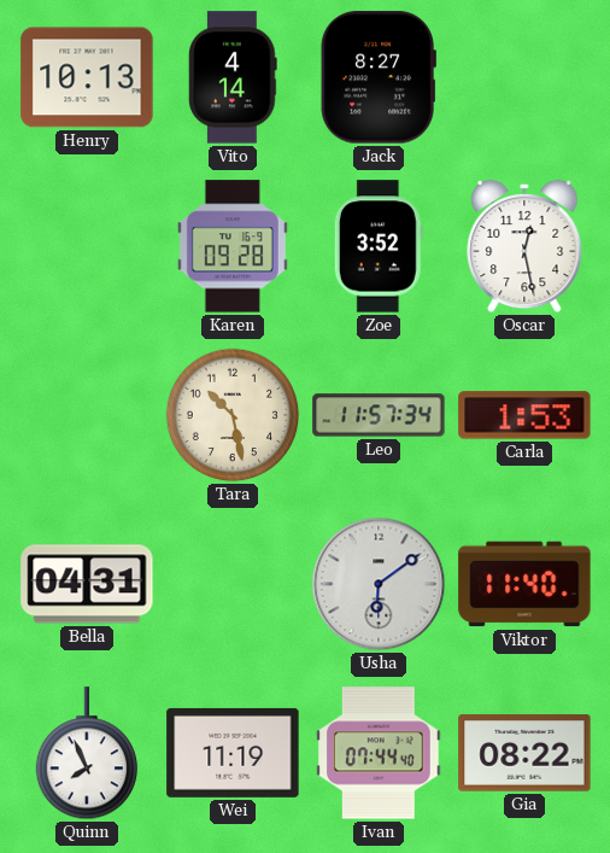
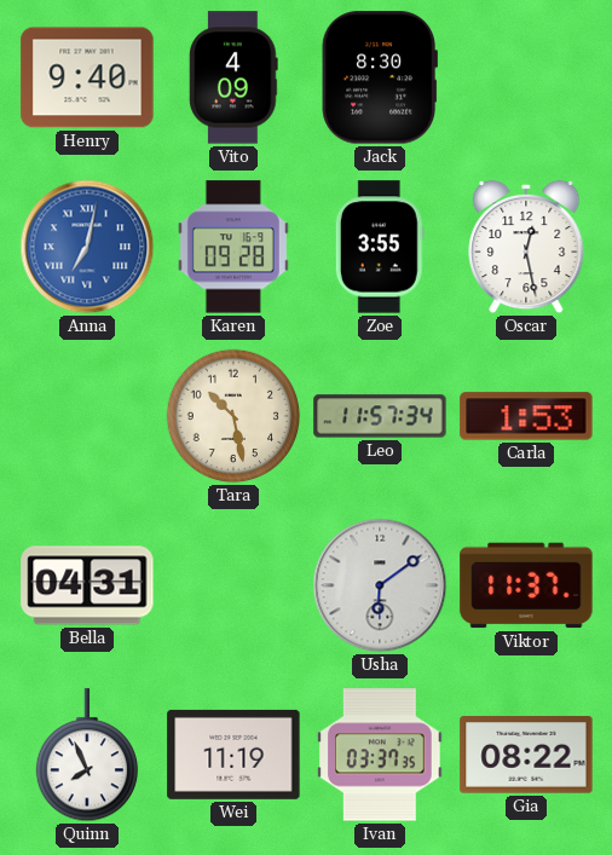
Henry: 10:13 -> 9:40
Vito: 4:14 -> 4:09
Jack: 8:27 -> 8:30
Anna: none -> 7:02
Zoe: 3:52 -> 3:55
Viktor: 11:40 -> 11:37
Ivan: 07:44 -> 03:37
